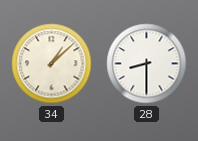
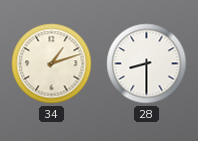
34: 1:08 -> 1:12
